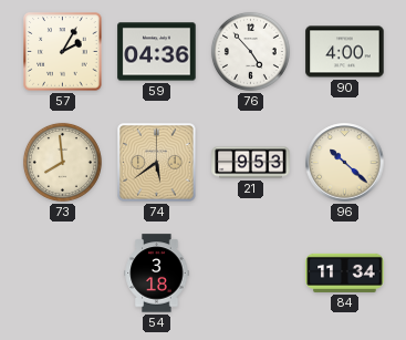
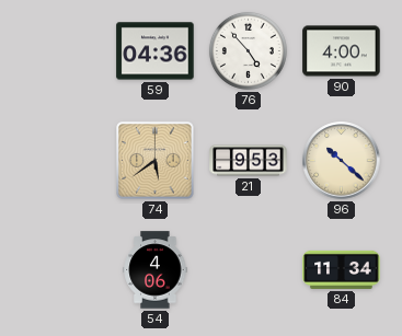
57: 2:05 -> none
73: 7:59 -> none
54: 3:18 -> 4:06
